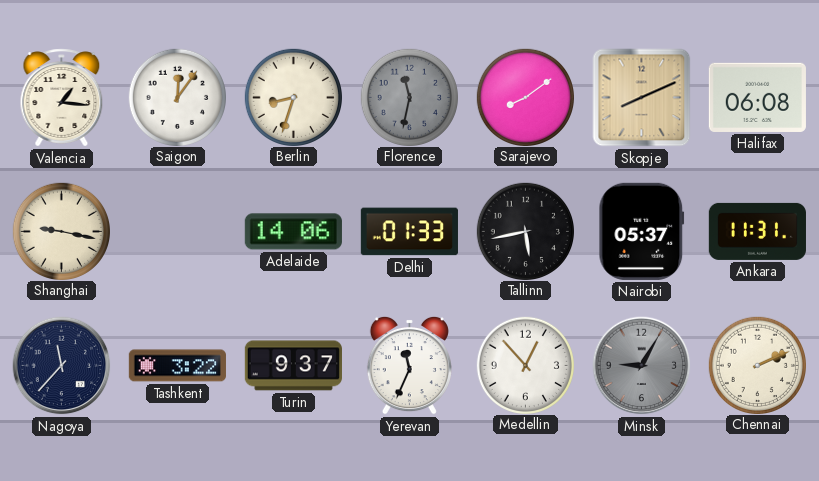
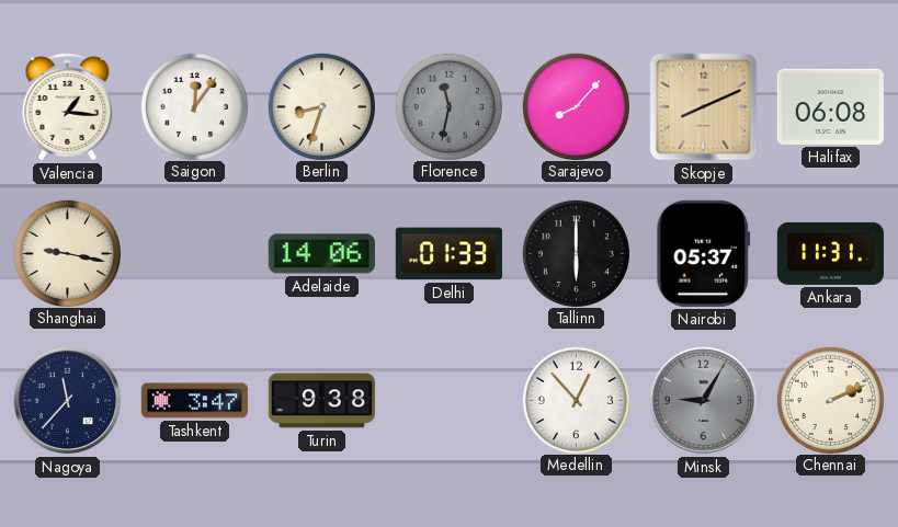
Sarajevo: 8:09 -> 8:07
Tallinn: 5:43 -> 6:00
Tashkent: 3:22 -> 3:47
Turin: 9:37 -> 9:38
Yerevan: 11:34 -> none
